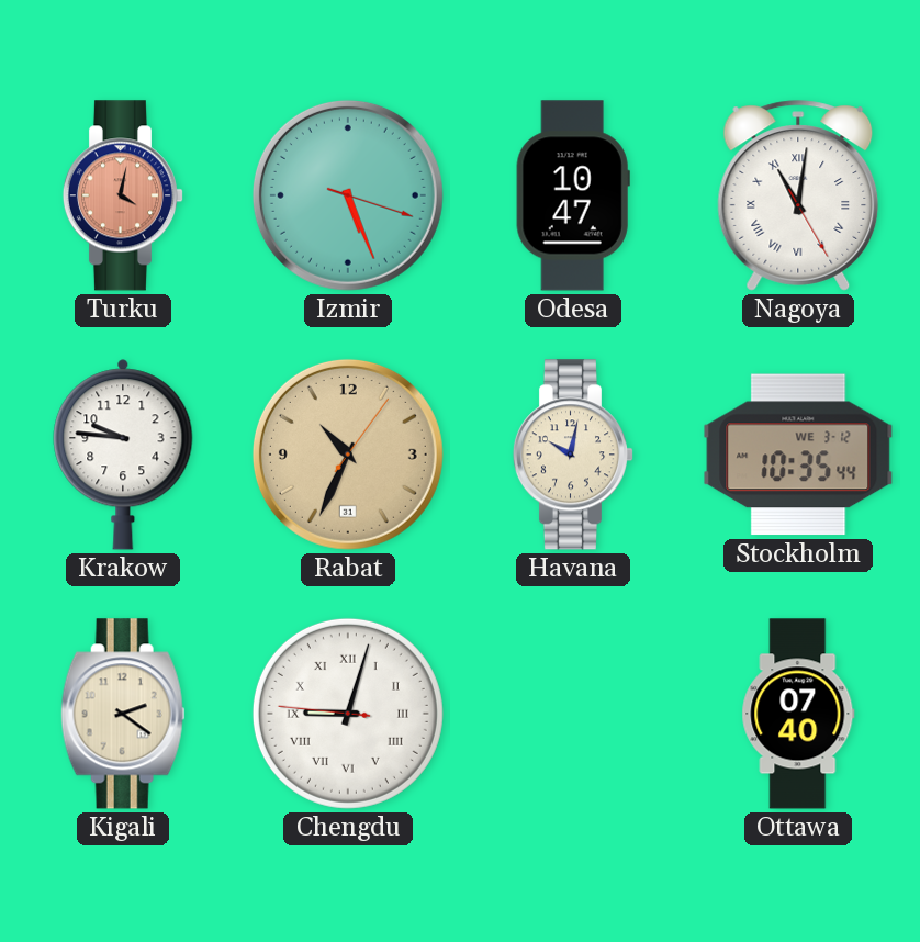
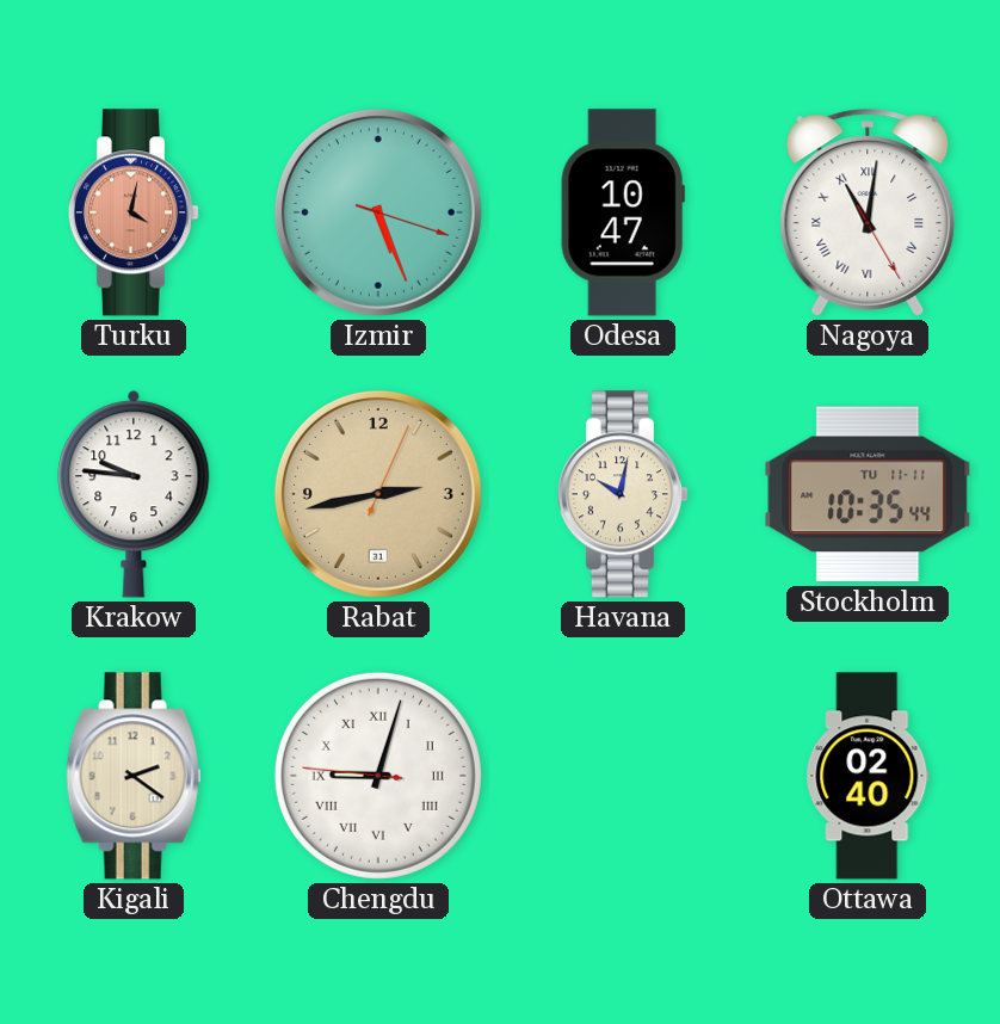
Rabat: 10:34 -> 2:43
Stockholm date: WE 3-12 -> TU 11-11
Ottawa: 07:40 -> 02:40
